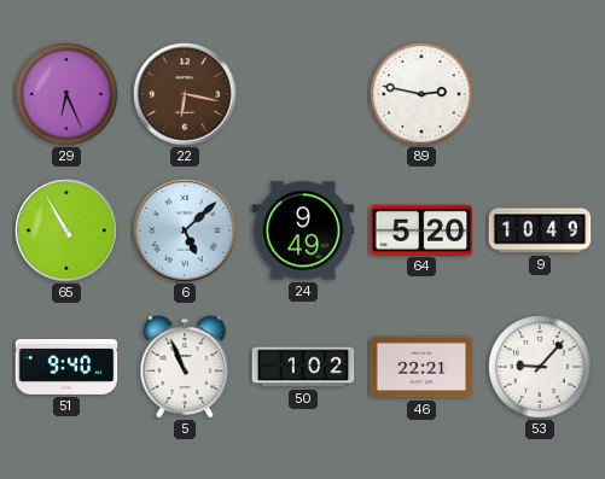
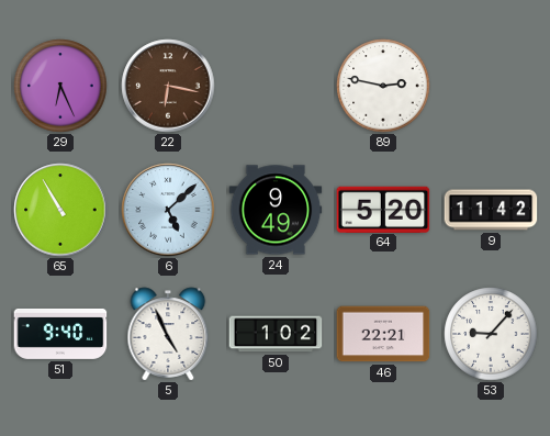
9: 10:49 -> 11:42
5: 10:56 -> 4:56
